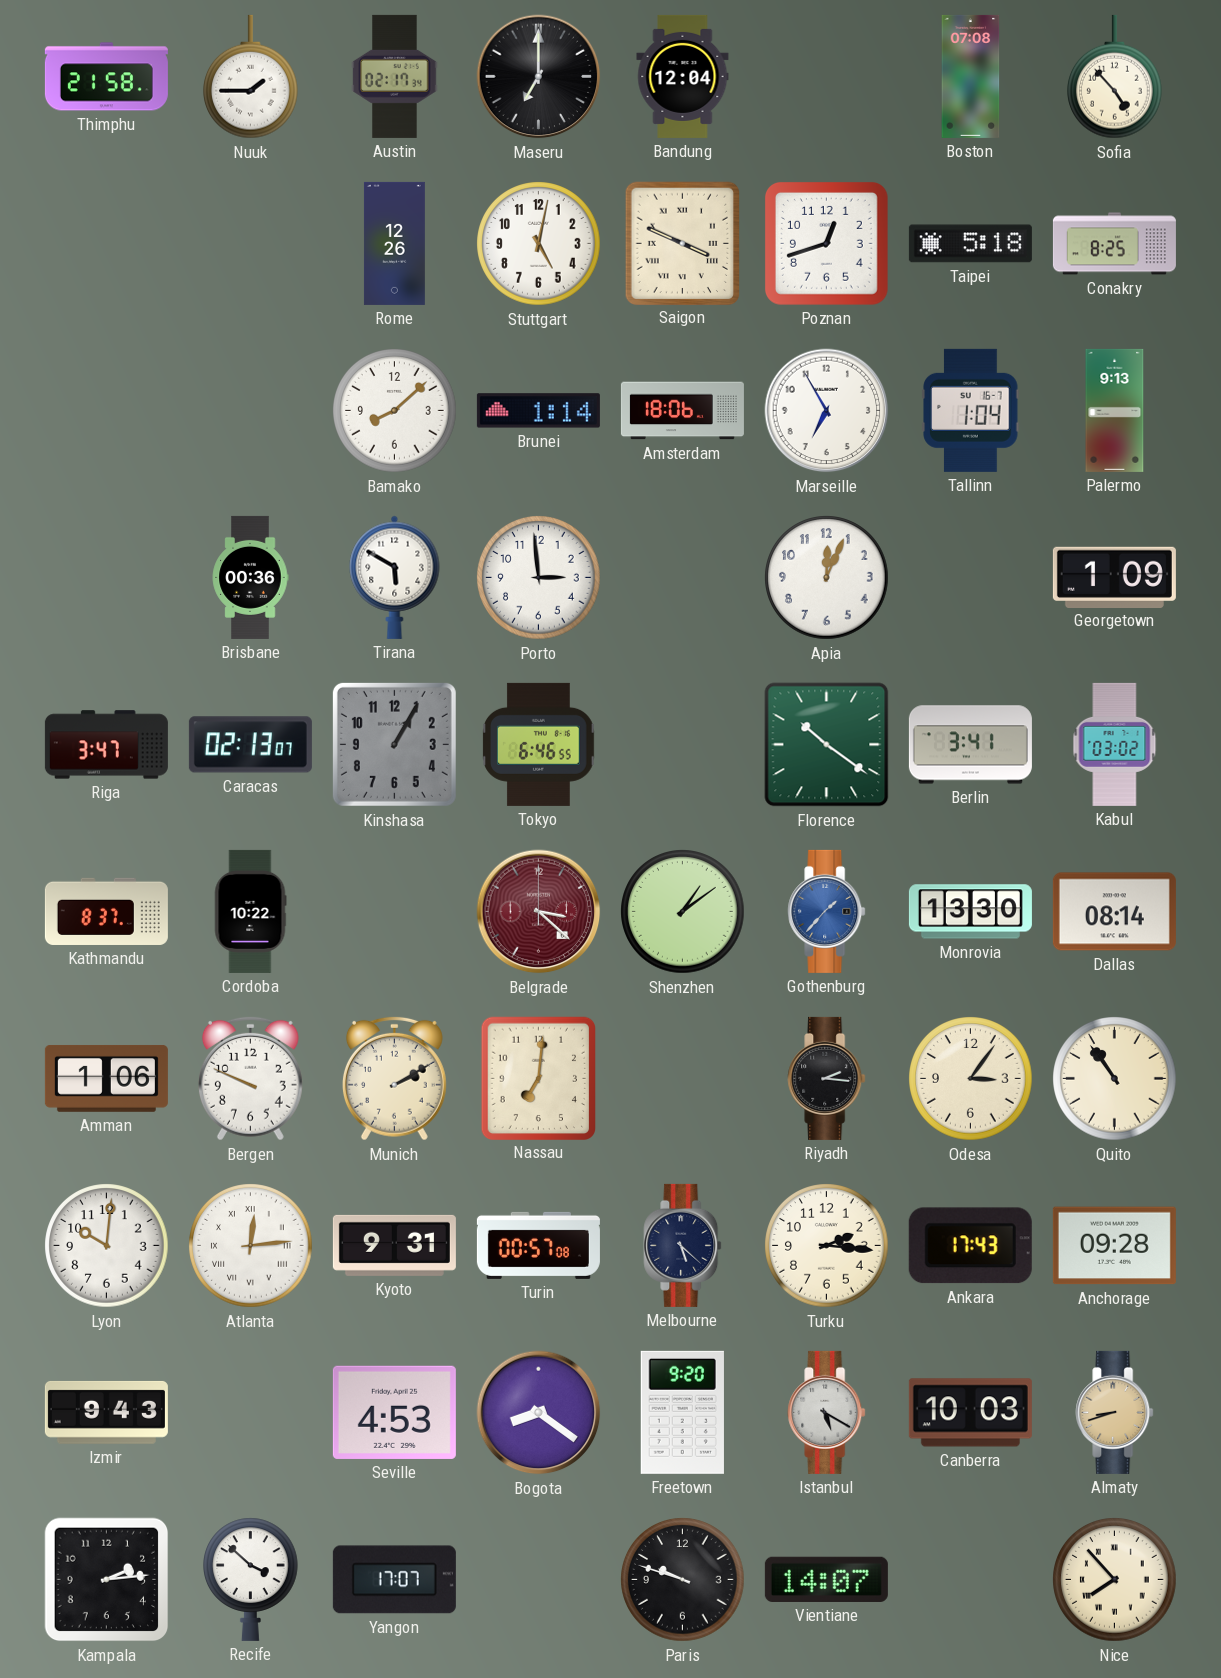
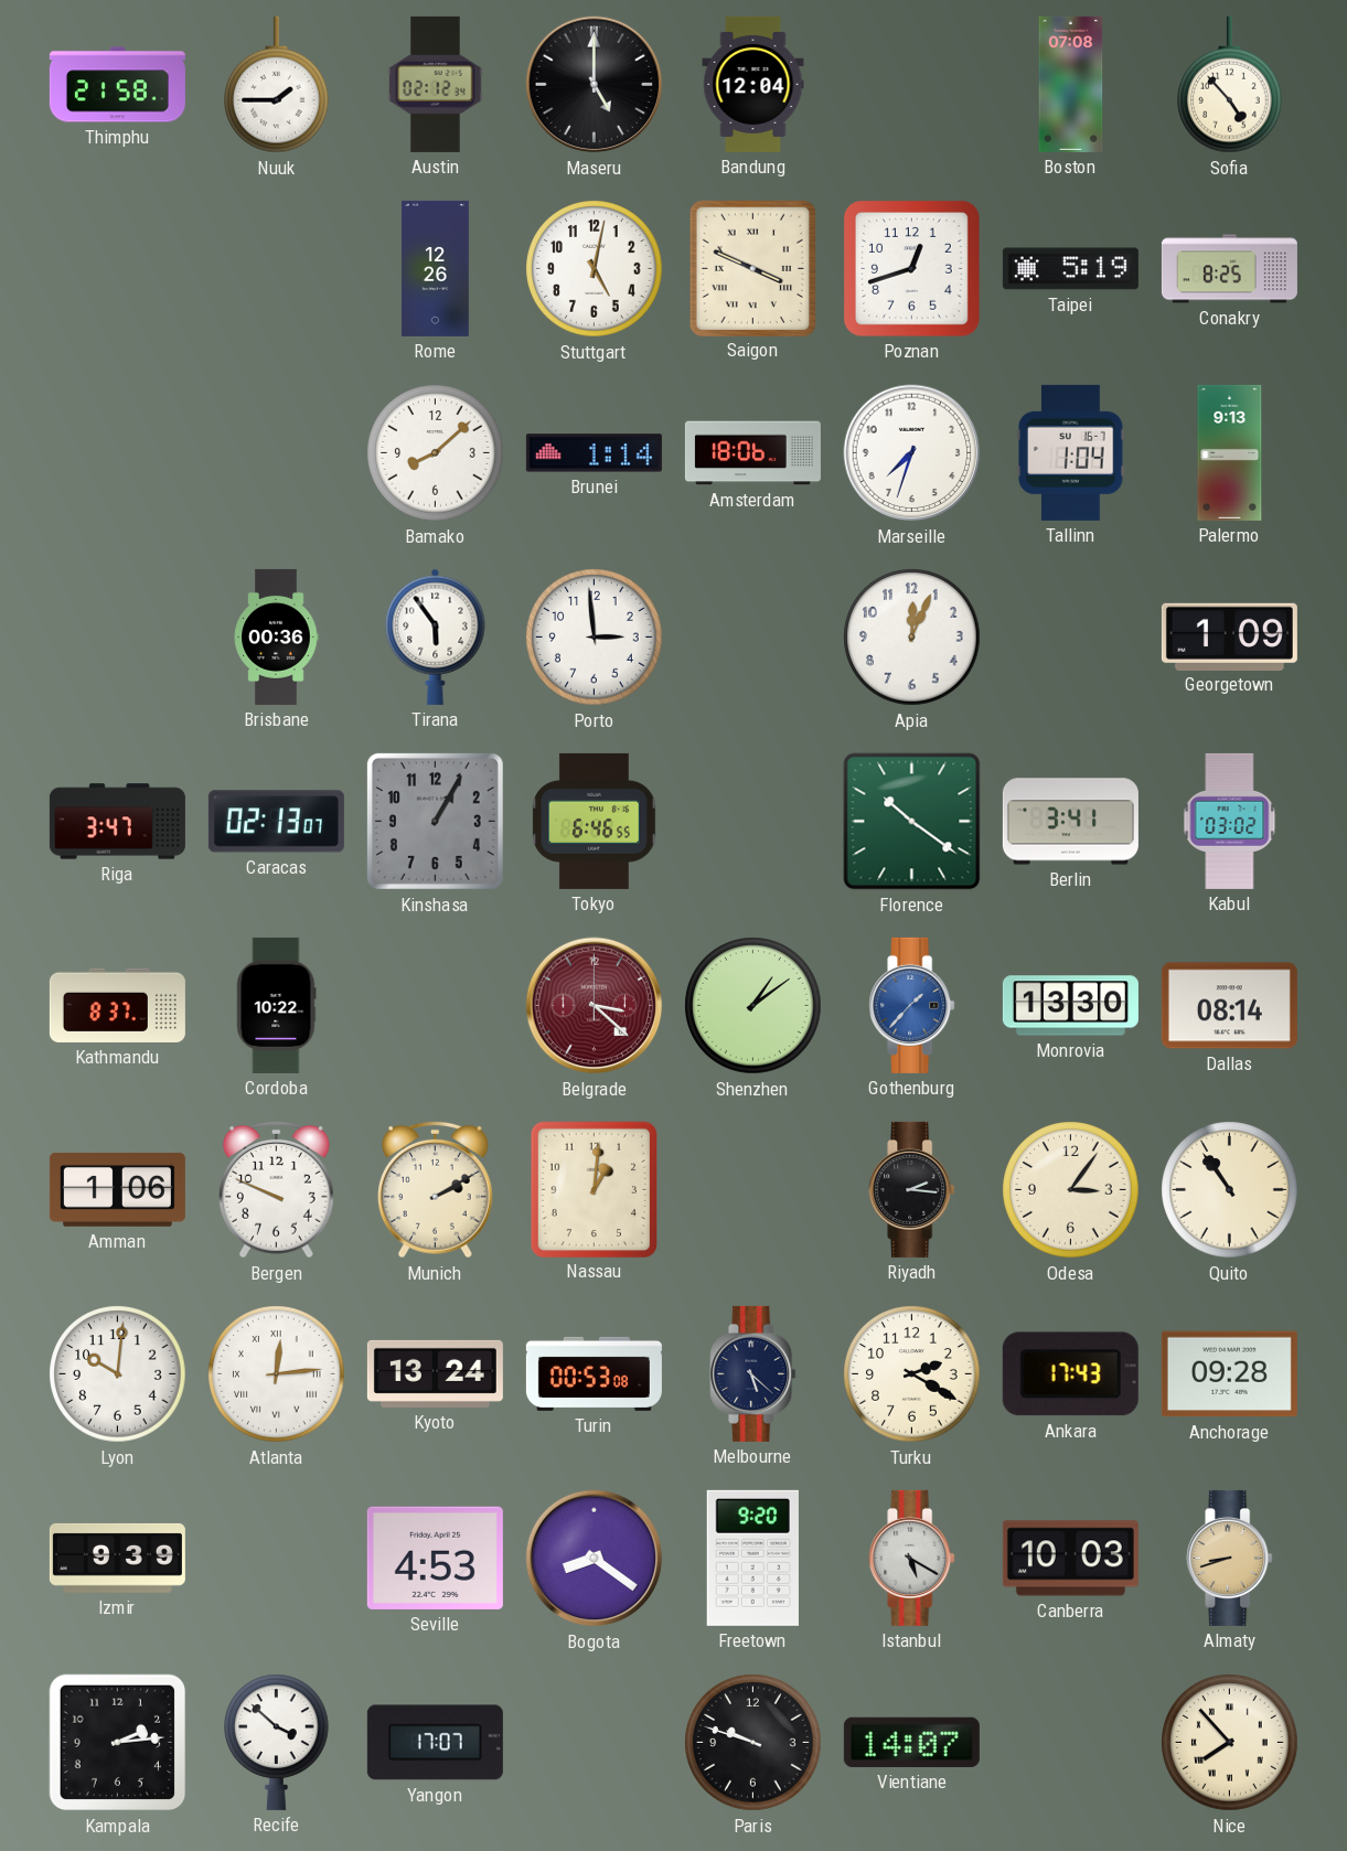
Austin: 02:17 -> 02:12
Maseru: 7:00 -> 5:00
Taipei: 5:18 -> 5:19
Marseille: 6:55 -> 7:33
Tirana: 5:50 -> 5:54
Nassau: 7:01 -> 1:01
Kyoto: 9:31 -> 13:24
Turin: 00:57 -> 00:53
Turku: 2:16 -> 2:20
Izmir: 9:43 -> 9:39
